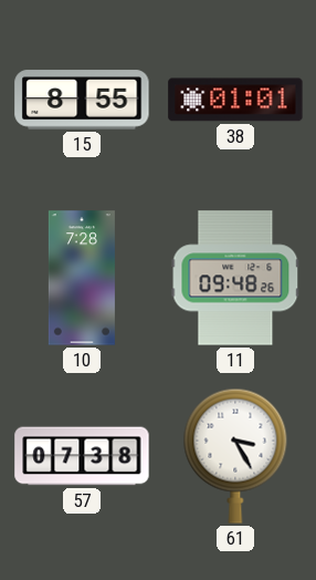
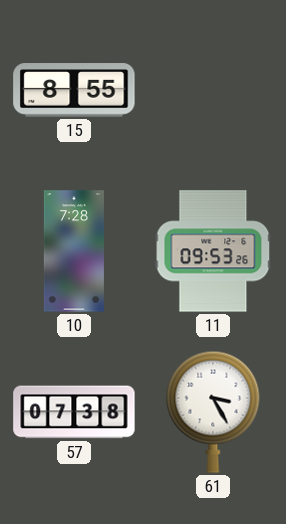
38: 01:01 -> none
11: 09:48 -> 09:53
